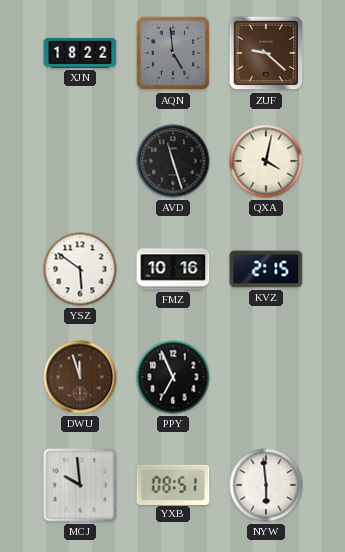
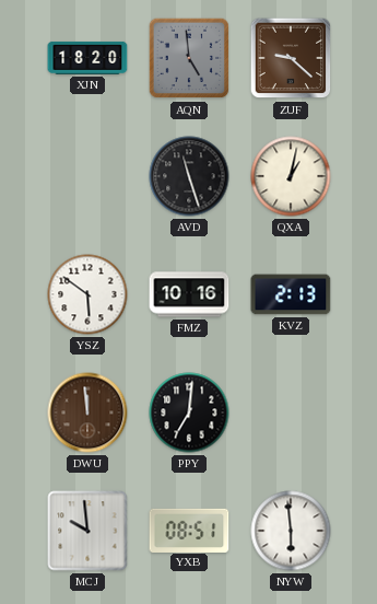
XJN: 18:22 -> 18:20
QXA: 4:02 -> 1:02
KVZ: 2:15 -> 2:13
DWU: 11:57 -> 11:59
PPY: 6:56 -> 7:01
